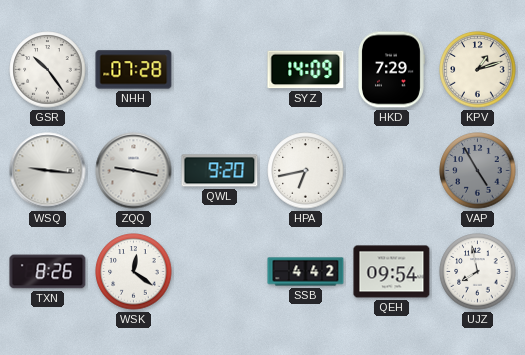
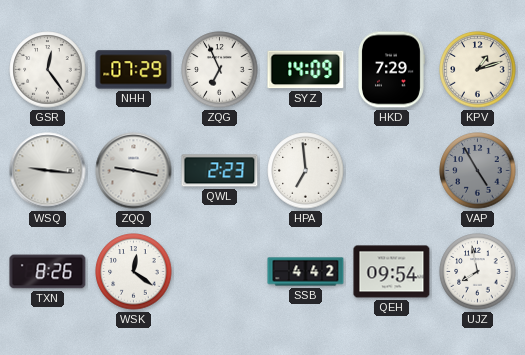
GSR: 10:24 -> 12:24
NHH: 07:28 -> 07:29
ZQG: none -> 6:56
QWL: 9:20 -> 2:23
HPA: 6:43 -> 6:59
